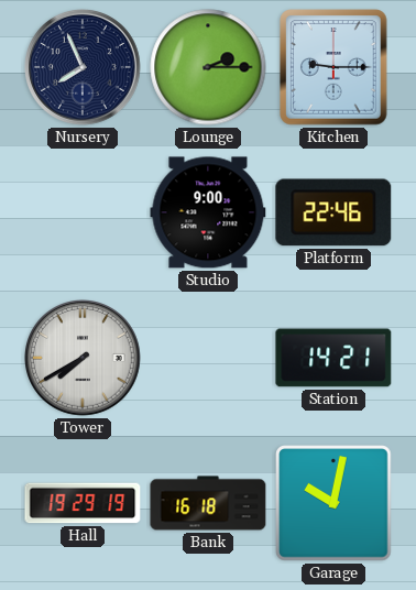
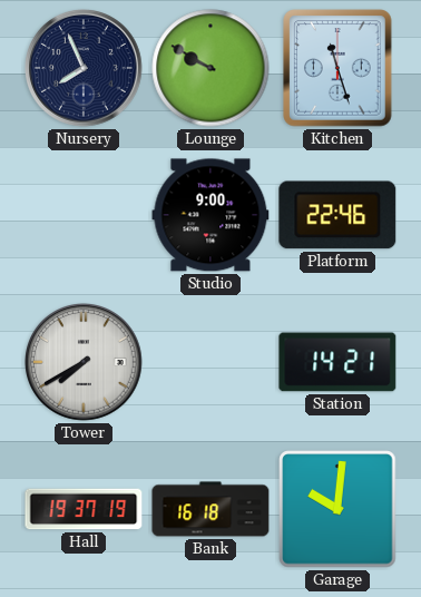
Lounge: 2:15 -> 9:50
Kitchen: 9:15 -> 11:27
Hall: 19:29 -> 19:37
Garage: 10:02 -> 10:01
